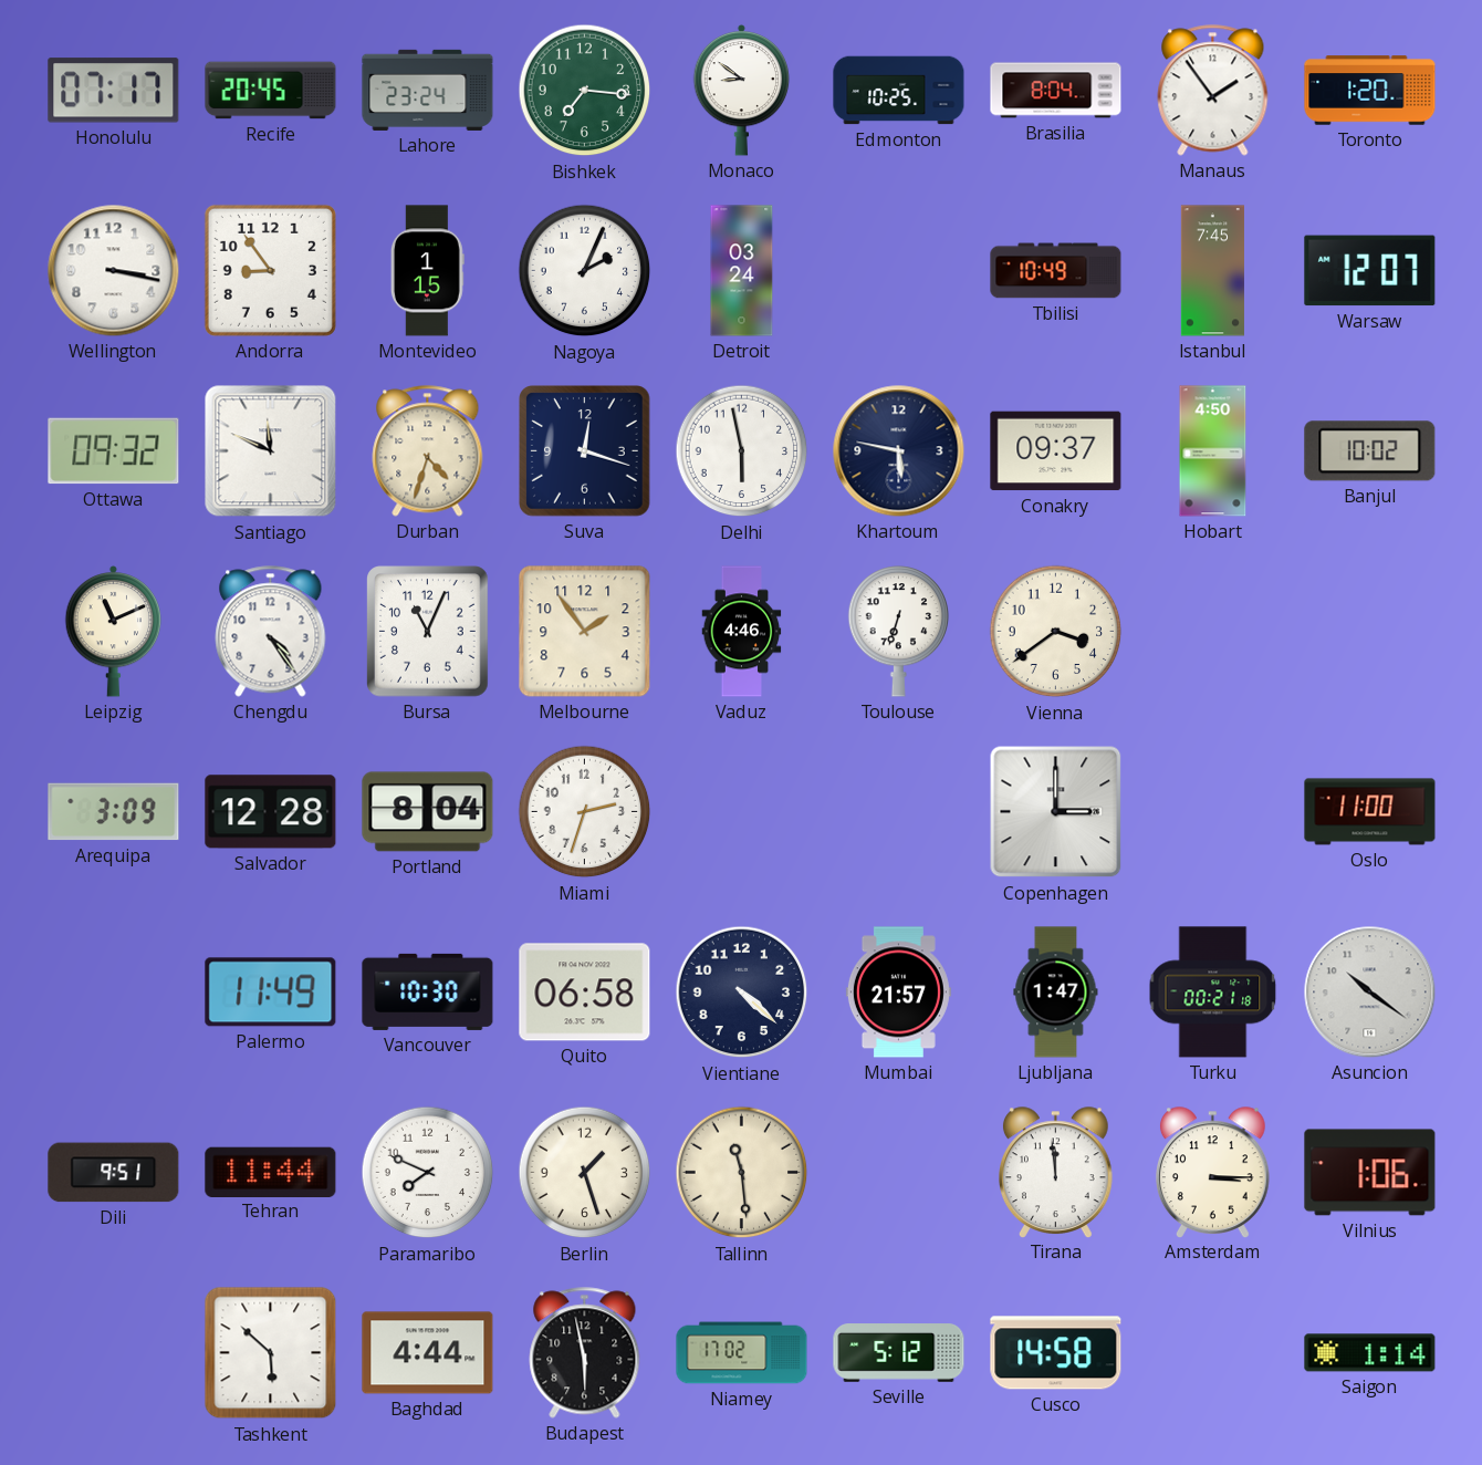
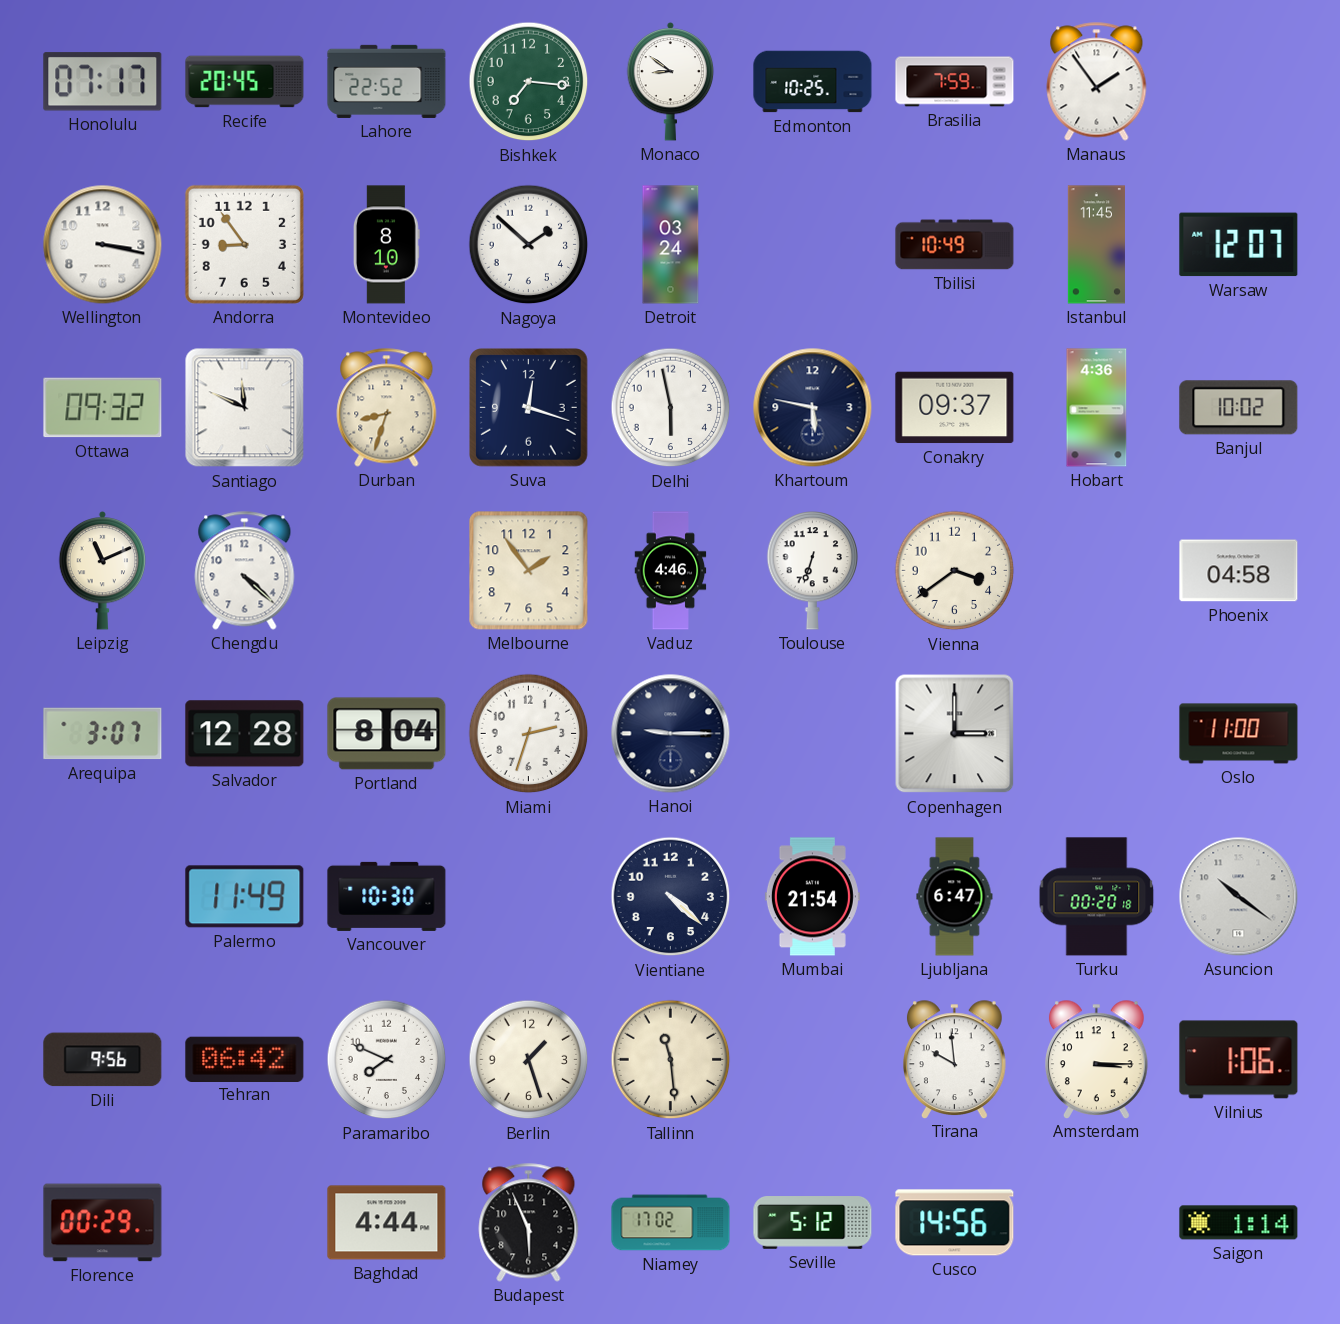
Lahore: 23:24 -> 22:52
Brasilia: 8:04 -> 7:59
Toronto: 1:20 -> none
Montevideo: 1:15 -> 8:10
Nagoya: 2:04 -> 1:52
Istanbul: 7:45 -> 11:45
Durban: 4:33 -> 8:33
Hobart: 4:50 -> 4:36
Chengdu: 4:24 -> 4:22
Bursa: 11:04 -> none
Phoenix: none -> 04:58
Arequipa: 3:09 -> 3:07
Hanoi: none -> 9:15
Quito: 06:58 -> none
Mumbai: 21:57 -> 21:54
Ljubljana: 1:47 -> 6:47
Turku: 00:21 -> 00:20
Dili: 9:51 -> 9:56
Tehran: 11:44 -> 06:42
Tirana: 11:59 -> 9:59
Florence: none -> 00:29
Tashkent: 5:52 -> none
Budapest: 5:58 -> 5:56
Cusco: 14:58 -> 14:56
